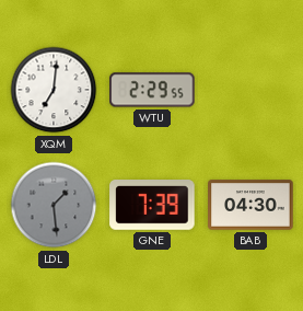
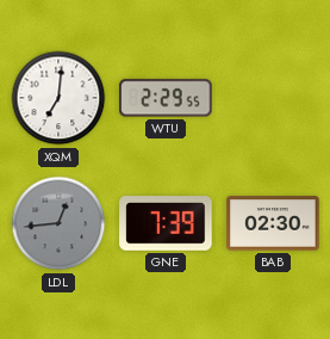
LDL: 1:29 -> 12:44
BAB: 04:30 -> 02:30
